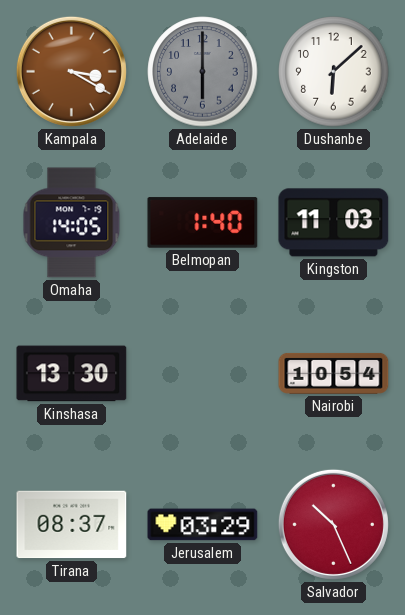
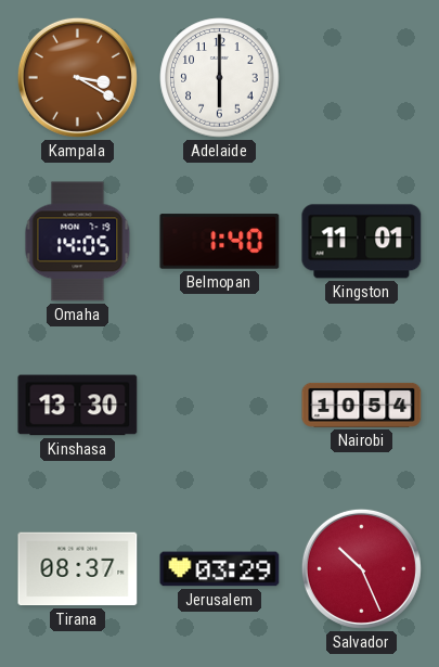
Adelaide dial: grey -> white
Dushanbe: 6:08 -> none
Kingston: 11:03 -> 11:01
